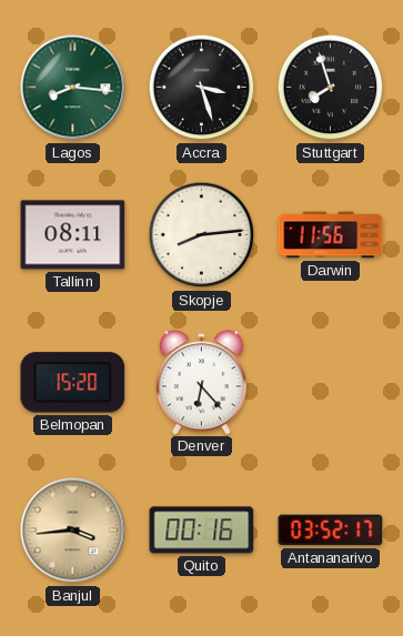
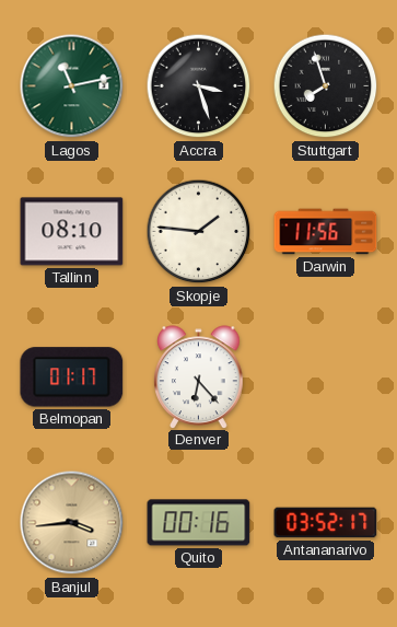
Lagos: 8:16 -> 11:13
Tallinn: 08:11 -> 08:10
Skopje: 8:14 -> 1:46
Belmopan: 15:20 -> 01:17
